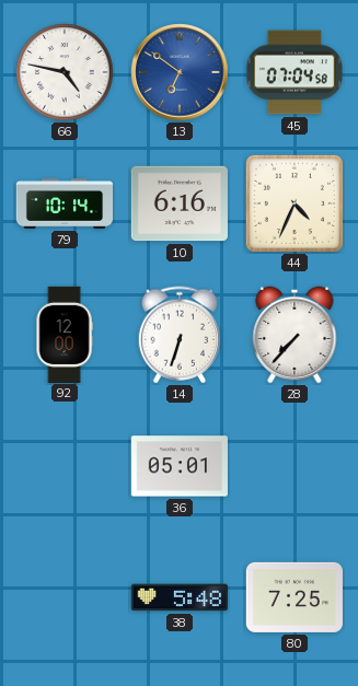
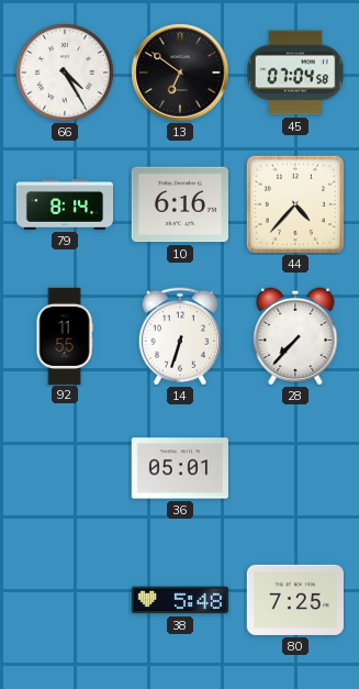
66: 4:47 -> 4:25
13 dial: blue -> black
79: 10:14 -> 8:14
44: 4:34 -> 4:37
92: 12:00 -> 11:55
